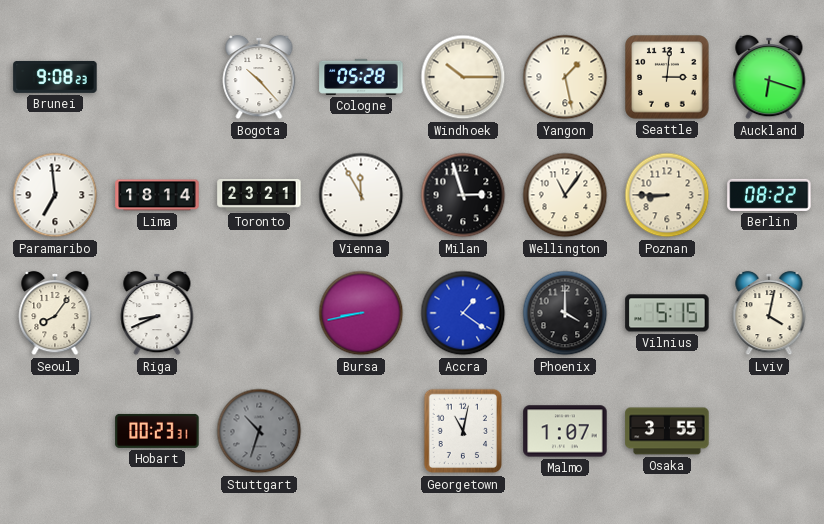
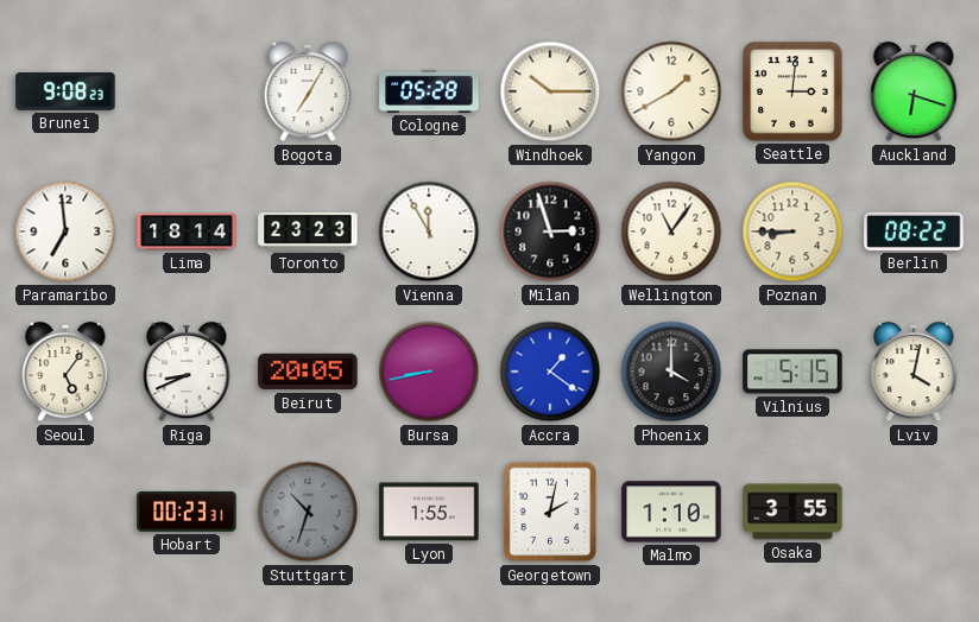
Bogota: 10:23 -> 7:05
Yangon: 1:28 -> 1:40
Toronto: 23:21 -> 23:23
Seoul: 8:06 -> 5:06
Beirut: none -> 20:05
Lyon: none -> 1:55
Georgetown: 11:02 -> 2:02
Malmo: 1:07 -> 1:10
